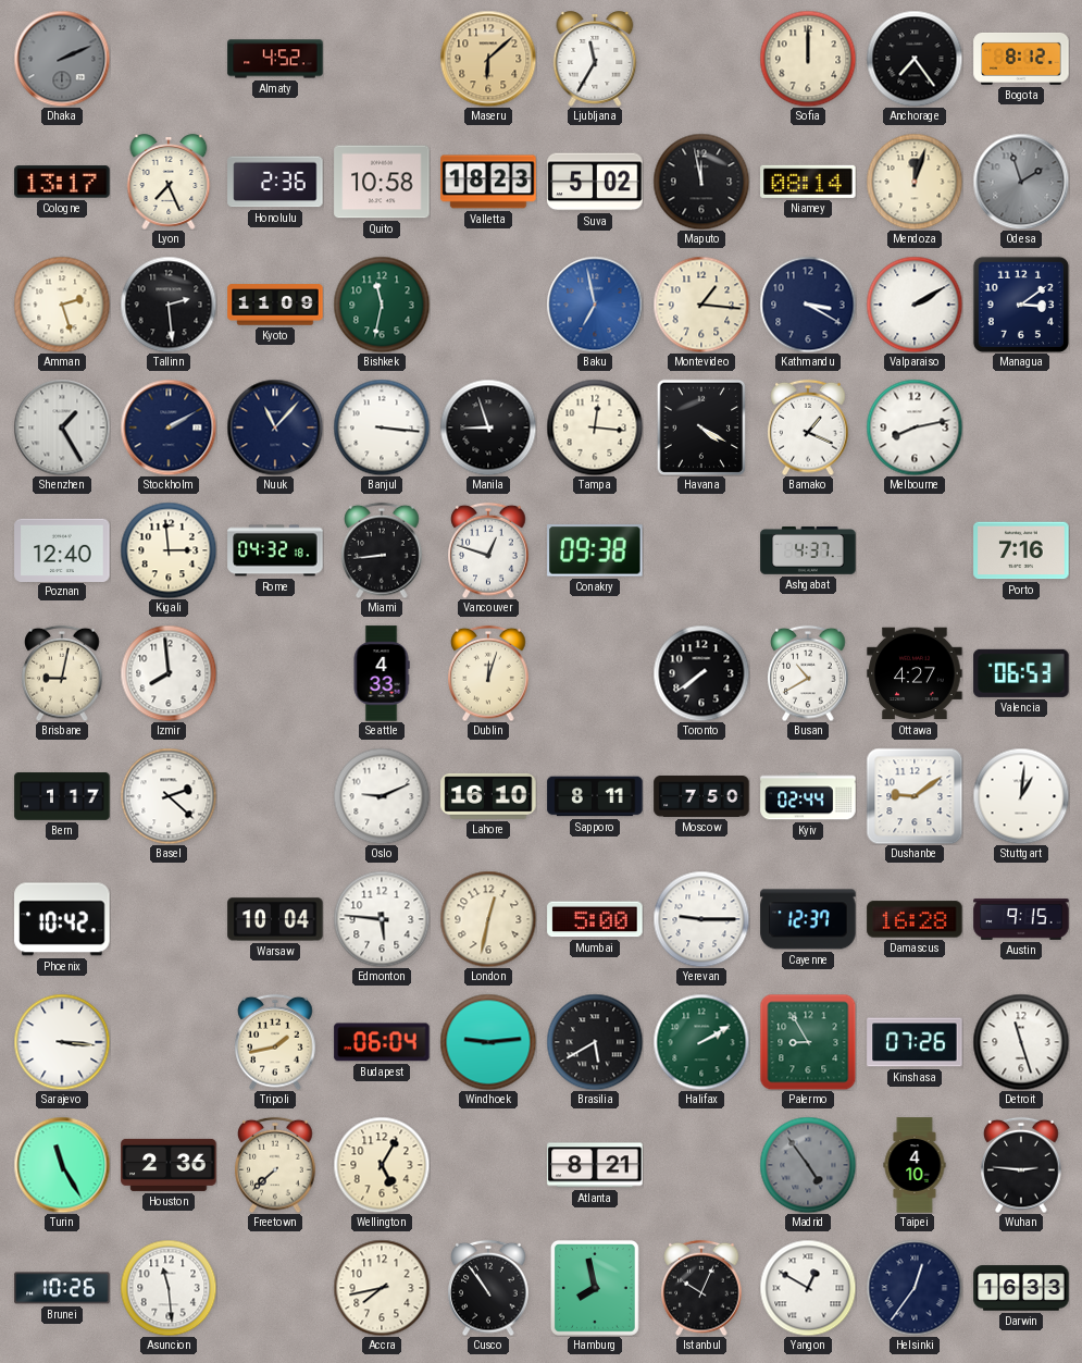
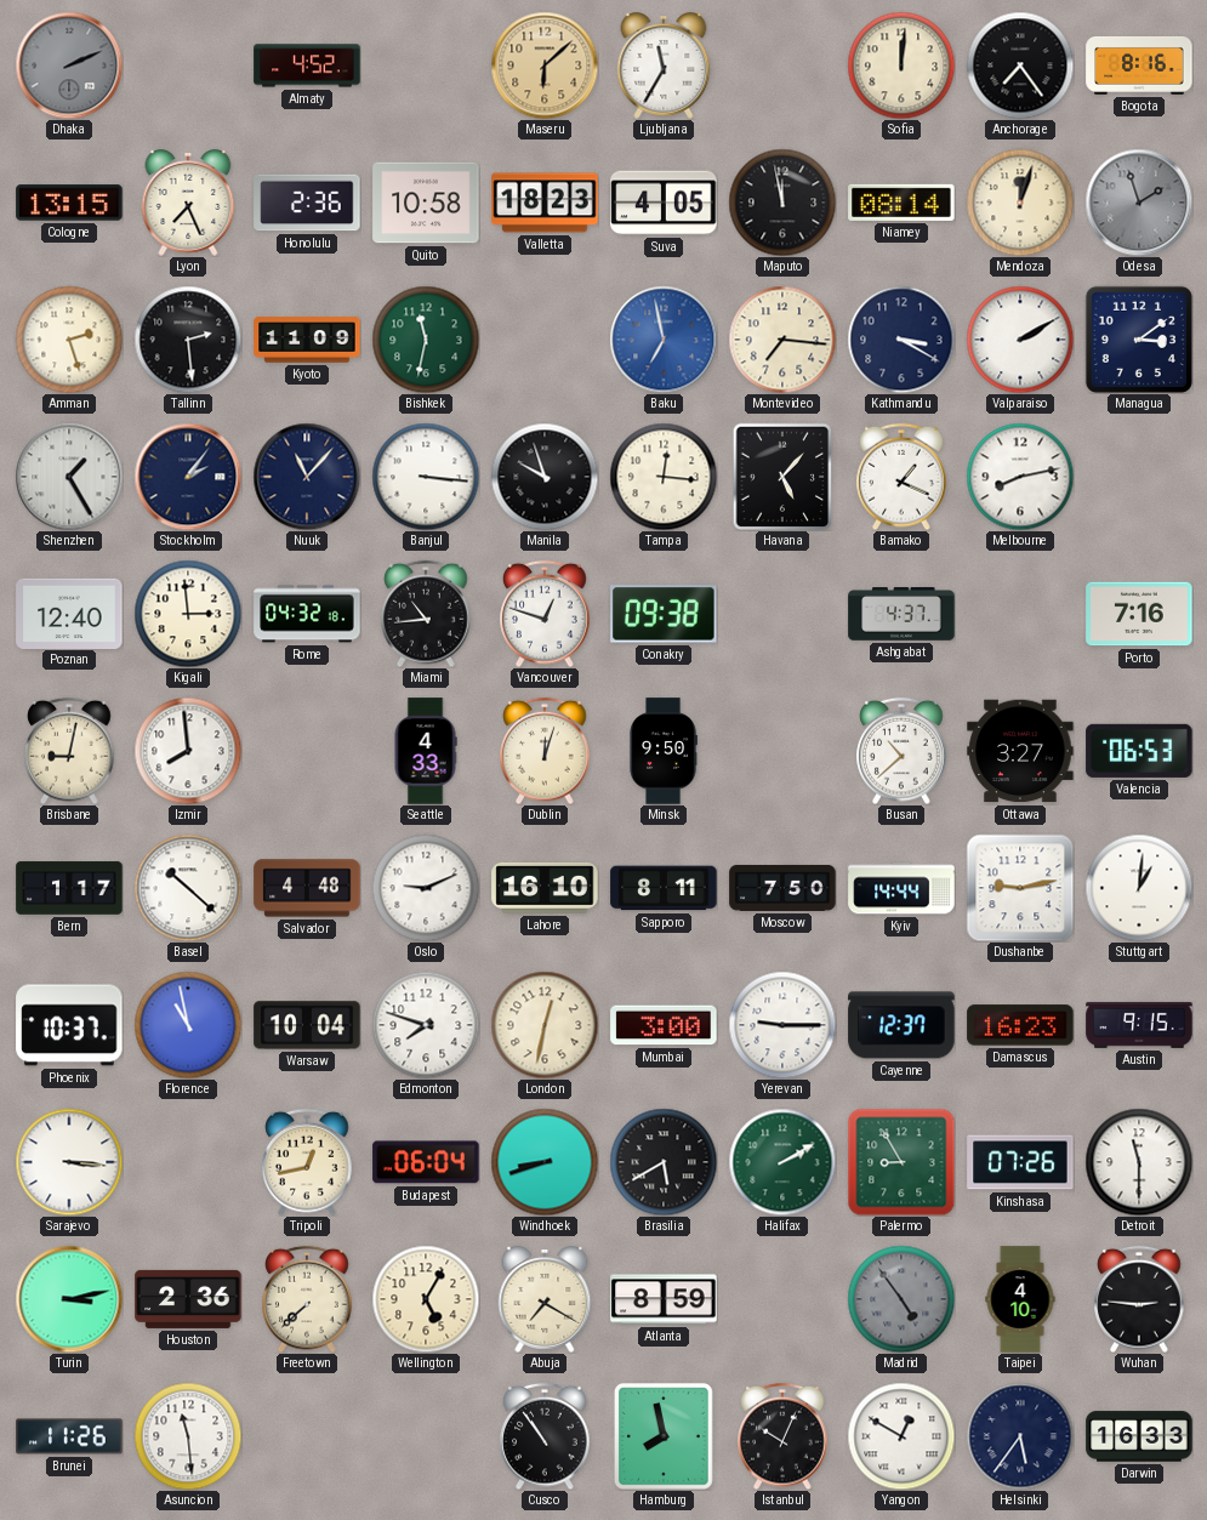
Sofia: 12:00 -> 12:01
Bogota: 8:12 -> 8:16
Cologne: 13:17 -> 13:15
Suva: 5:02 -> 4:05
Montevideo: 1:16 -> 7:16
Stockholm: 2:10 -> 2:06
Manila: 8:57 -> 9:57
Havana: 4:20 -> 5:07
Miami: 8:44 -> 10:44
Minsk: none -> 9:50
Toronto: 7:39 -> none
Busan: 10:40 -> 10:38
Ottawa: 4:27 -> 3:27
Basel: 2:22 -> 10:22
Salvador: none -> 4:48
Kyiv: 02:44 -> 14:44
Dushanbe: 9:09 -> 9:13
Phoenix: 10:42 -> 10:37
Florence: none -> 10:58
Edmonton: 5:46 -> 7:48
Mumbai: 5:00 -> 3:00
Damascus: 16:28 -> 16:23
Tripoli: 1:43 -> 12:43
Windhoek: 9:14 -> 8:42
Detroit: 11:27 -> 11:30
Turin: 11:25 -> 3:13
Abuja: none -> 7:20
Atlanta: 8:21 -> 8:59
Brunei: 10:26 -> 11:26
Accra: 7:43 -> none
Helsinki: 12:36 -> 5:36
